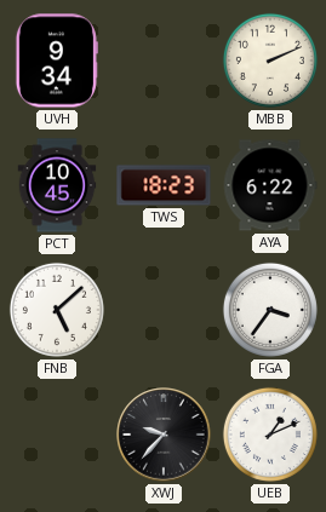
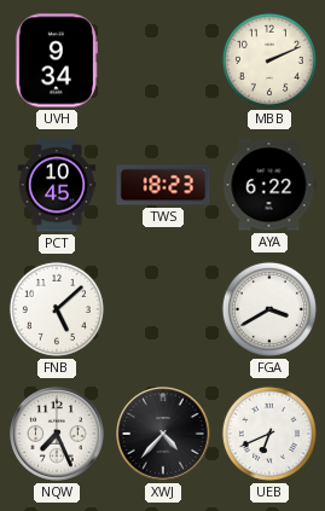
FGA: 3:36 -> 3:40
NQW: none -> 7:26
XWJ: 9:37 -> 4:37
UEB: 1:11 -> 6:41
